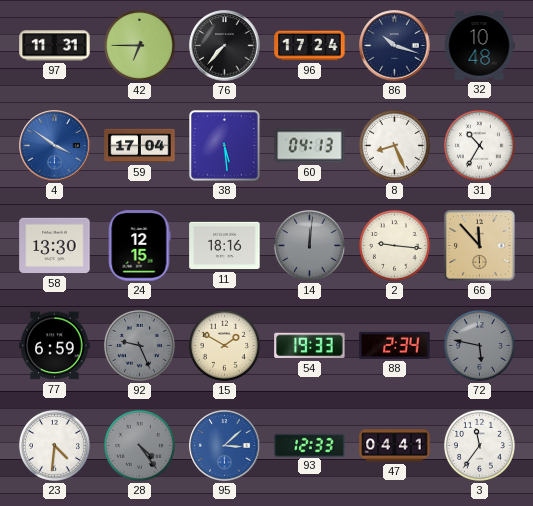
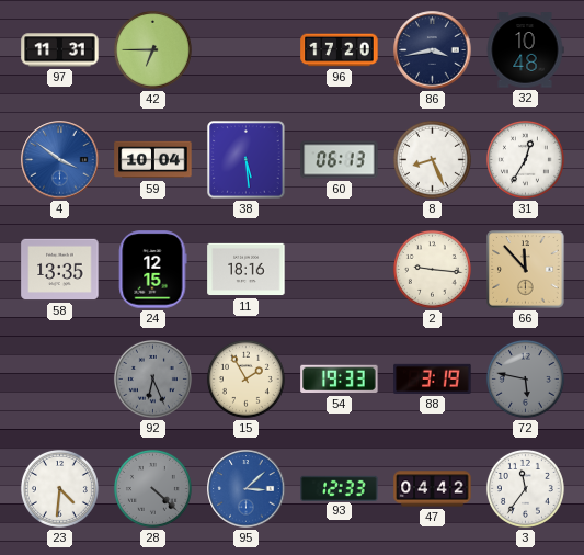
76: 7:37 -> none
96: 17:24 -> 17:20
86: 10:18 -> 3:43
59: 17:04 -> 10:04
60: 04:13 -> 06:13
31: 10:35 -> 12:35
58: 13:30 -> 13:35
14: 12:01 -> none
77: 6:59 -> none
92: 9:26 -> 6:26
15: 1:50 -> 1:55
88: 2:34 -> 3:19
28: 4:24 -> 4:22
47: 04:41 -> 04:42
